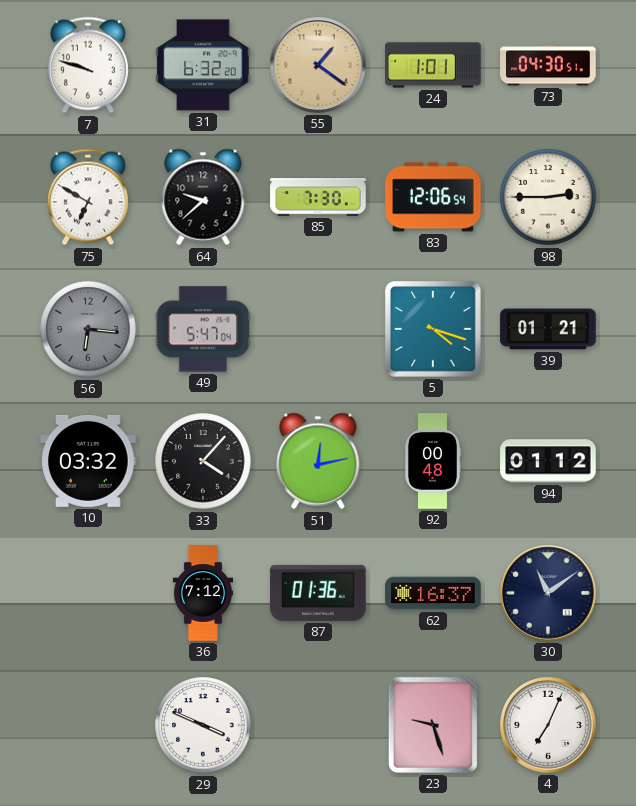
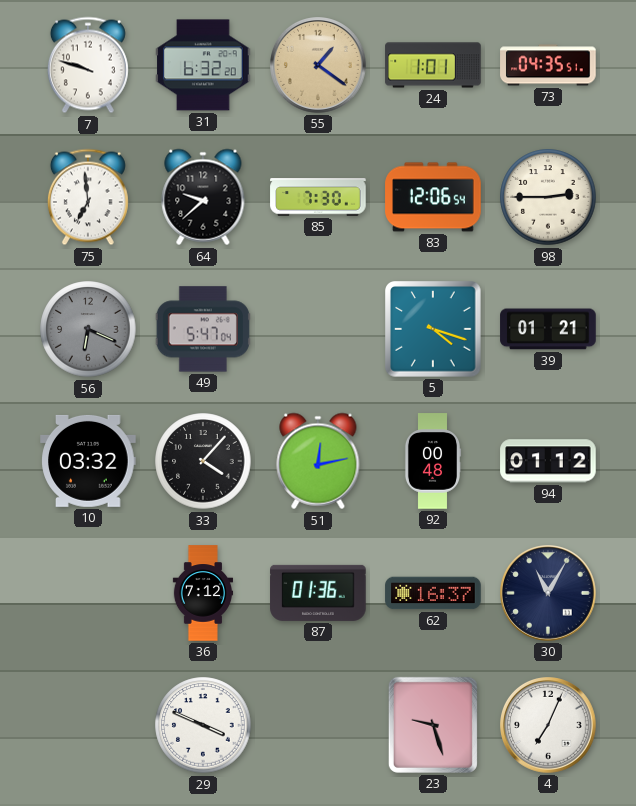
73: 04:30 -> 04:35
75: 6:50 -> 6:59
56: 6:16 -> 6:19
30: 11:09 -> 11:05
